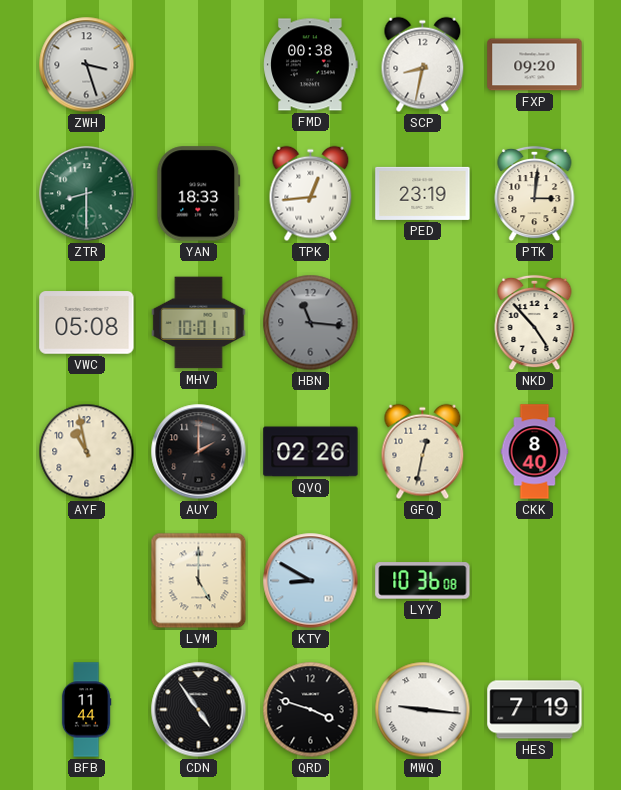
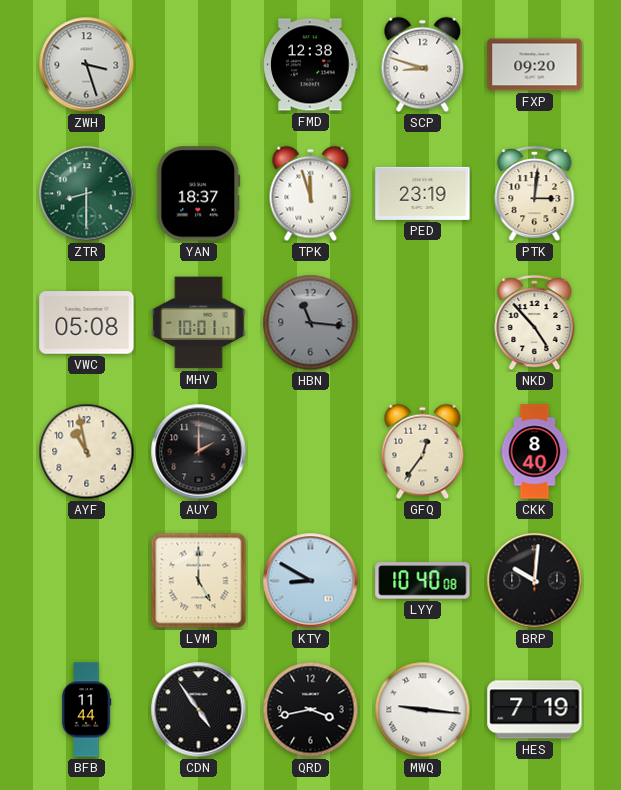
FMD: 00:38 -> 12:38
SCP: 8:32 -> 8:48
YAN: 18:33 -> 18:37
TPK: 12:44 -> 11:57
QVQ: 02:26 -> none
GFQ: 12:32 -> 12:36
LYY: 10:36 -> 10:40
BRP: none -> 10:01
QRD: 3:48 -> 3:43
